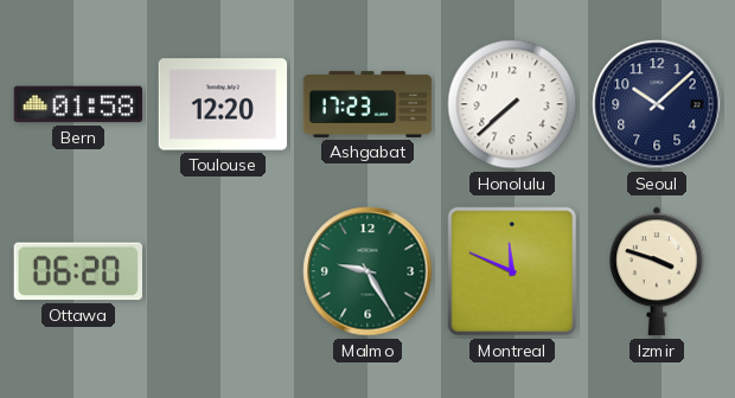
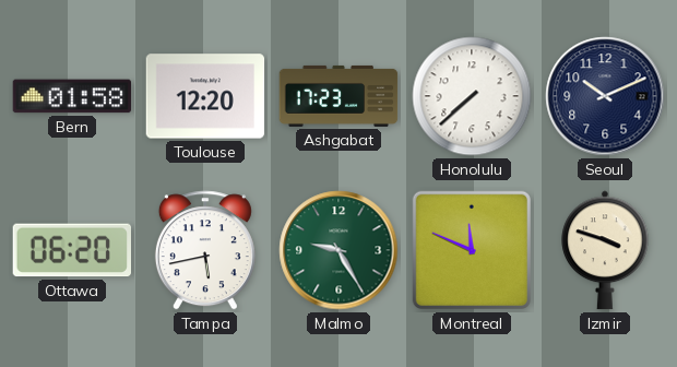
Seoul: 10:08 -> 10:11
Tampa: none -> 5:43
